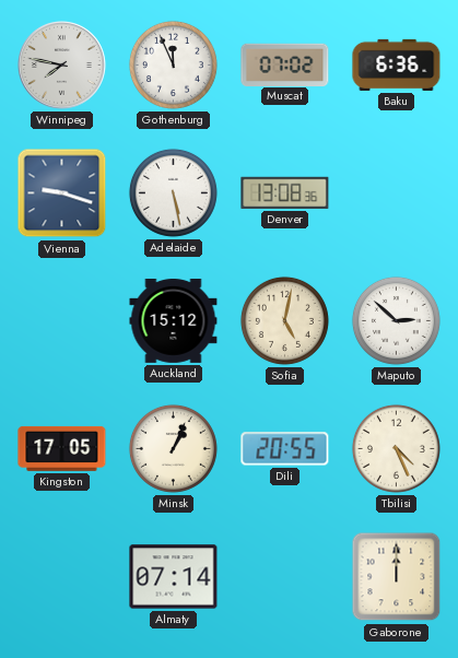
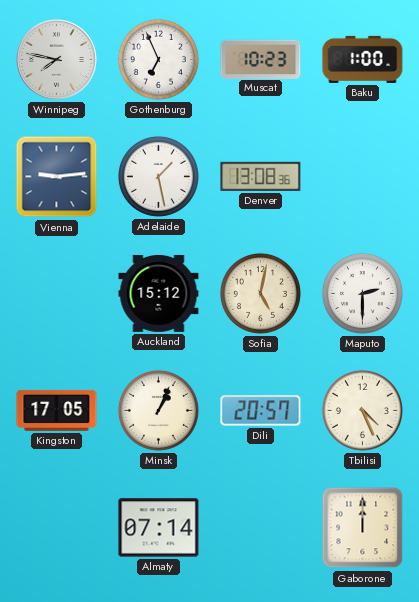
Gothenburg: 11:56 -> 6:56
Muscat: 07:02 -> 10:23
Baku: 6:36 -> 1:00
Vienna: 9:18 -> 9:14
Adelaide: 5:28 -> 1:28
Maputo: 2:52 -> 2:30
Dili: 20:55 -> 20:57
